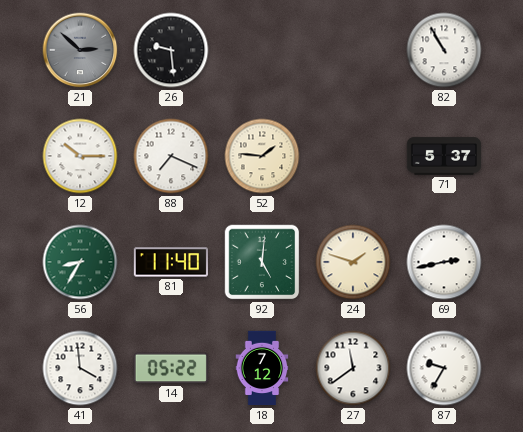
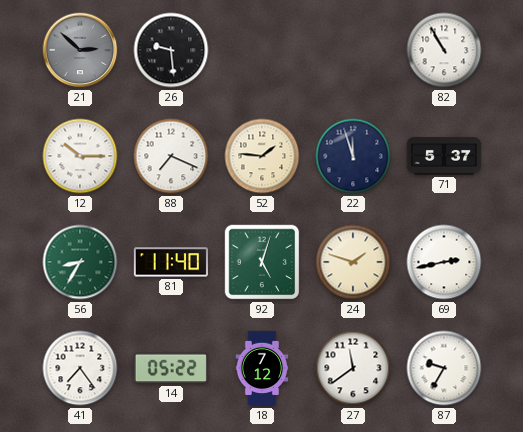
22: none -> 11:57
92: 5:01 -> 5:03
41: 3:59 -> 7:24
